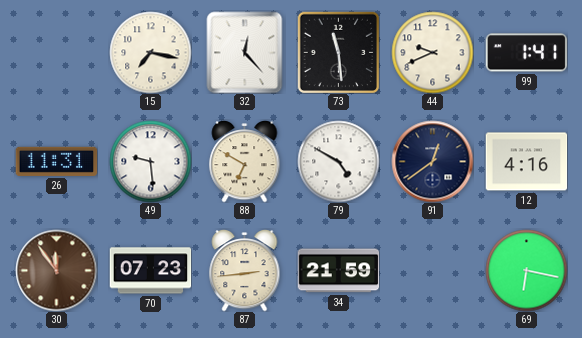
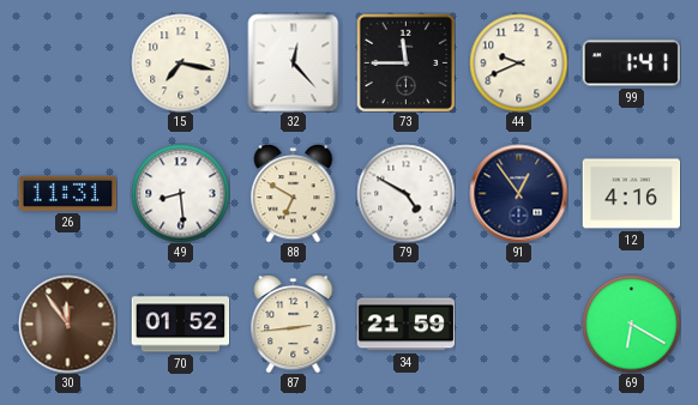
73: 11:29 -> 11:45
49: 9:29 -> 8:29
91: 12:39 -> 12:54
70: 07:23 -> 01:52
69: 6:17 -> 6:20
